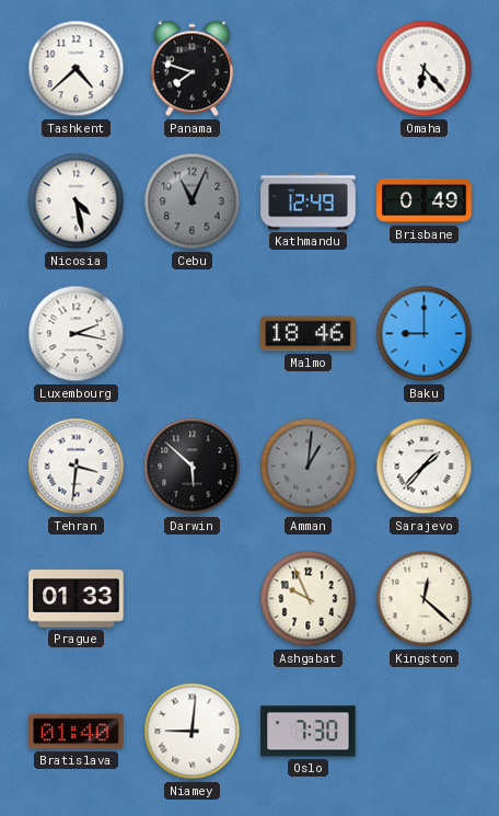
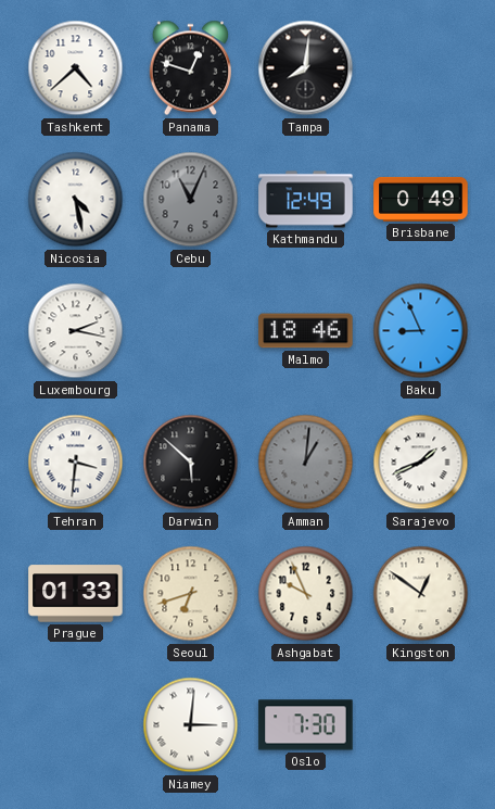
Panama: 7:48 -> 12:48
Tampa: none -> 8:01
Omaha: 6:23 -> none
Baku: 9:00 -> 8:56
Sarajevo: 1:37 -> 1:41
Seoul: none -> 6:42
Kingston: 12:22 -> 12:51
Bratislava: 01:40 -> none
Niamey: 9:01 -> 3:01
